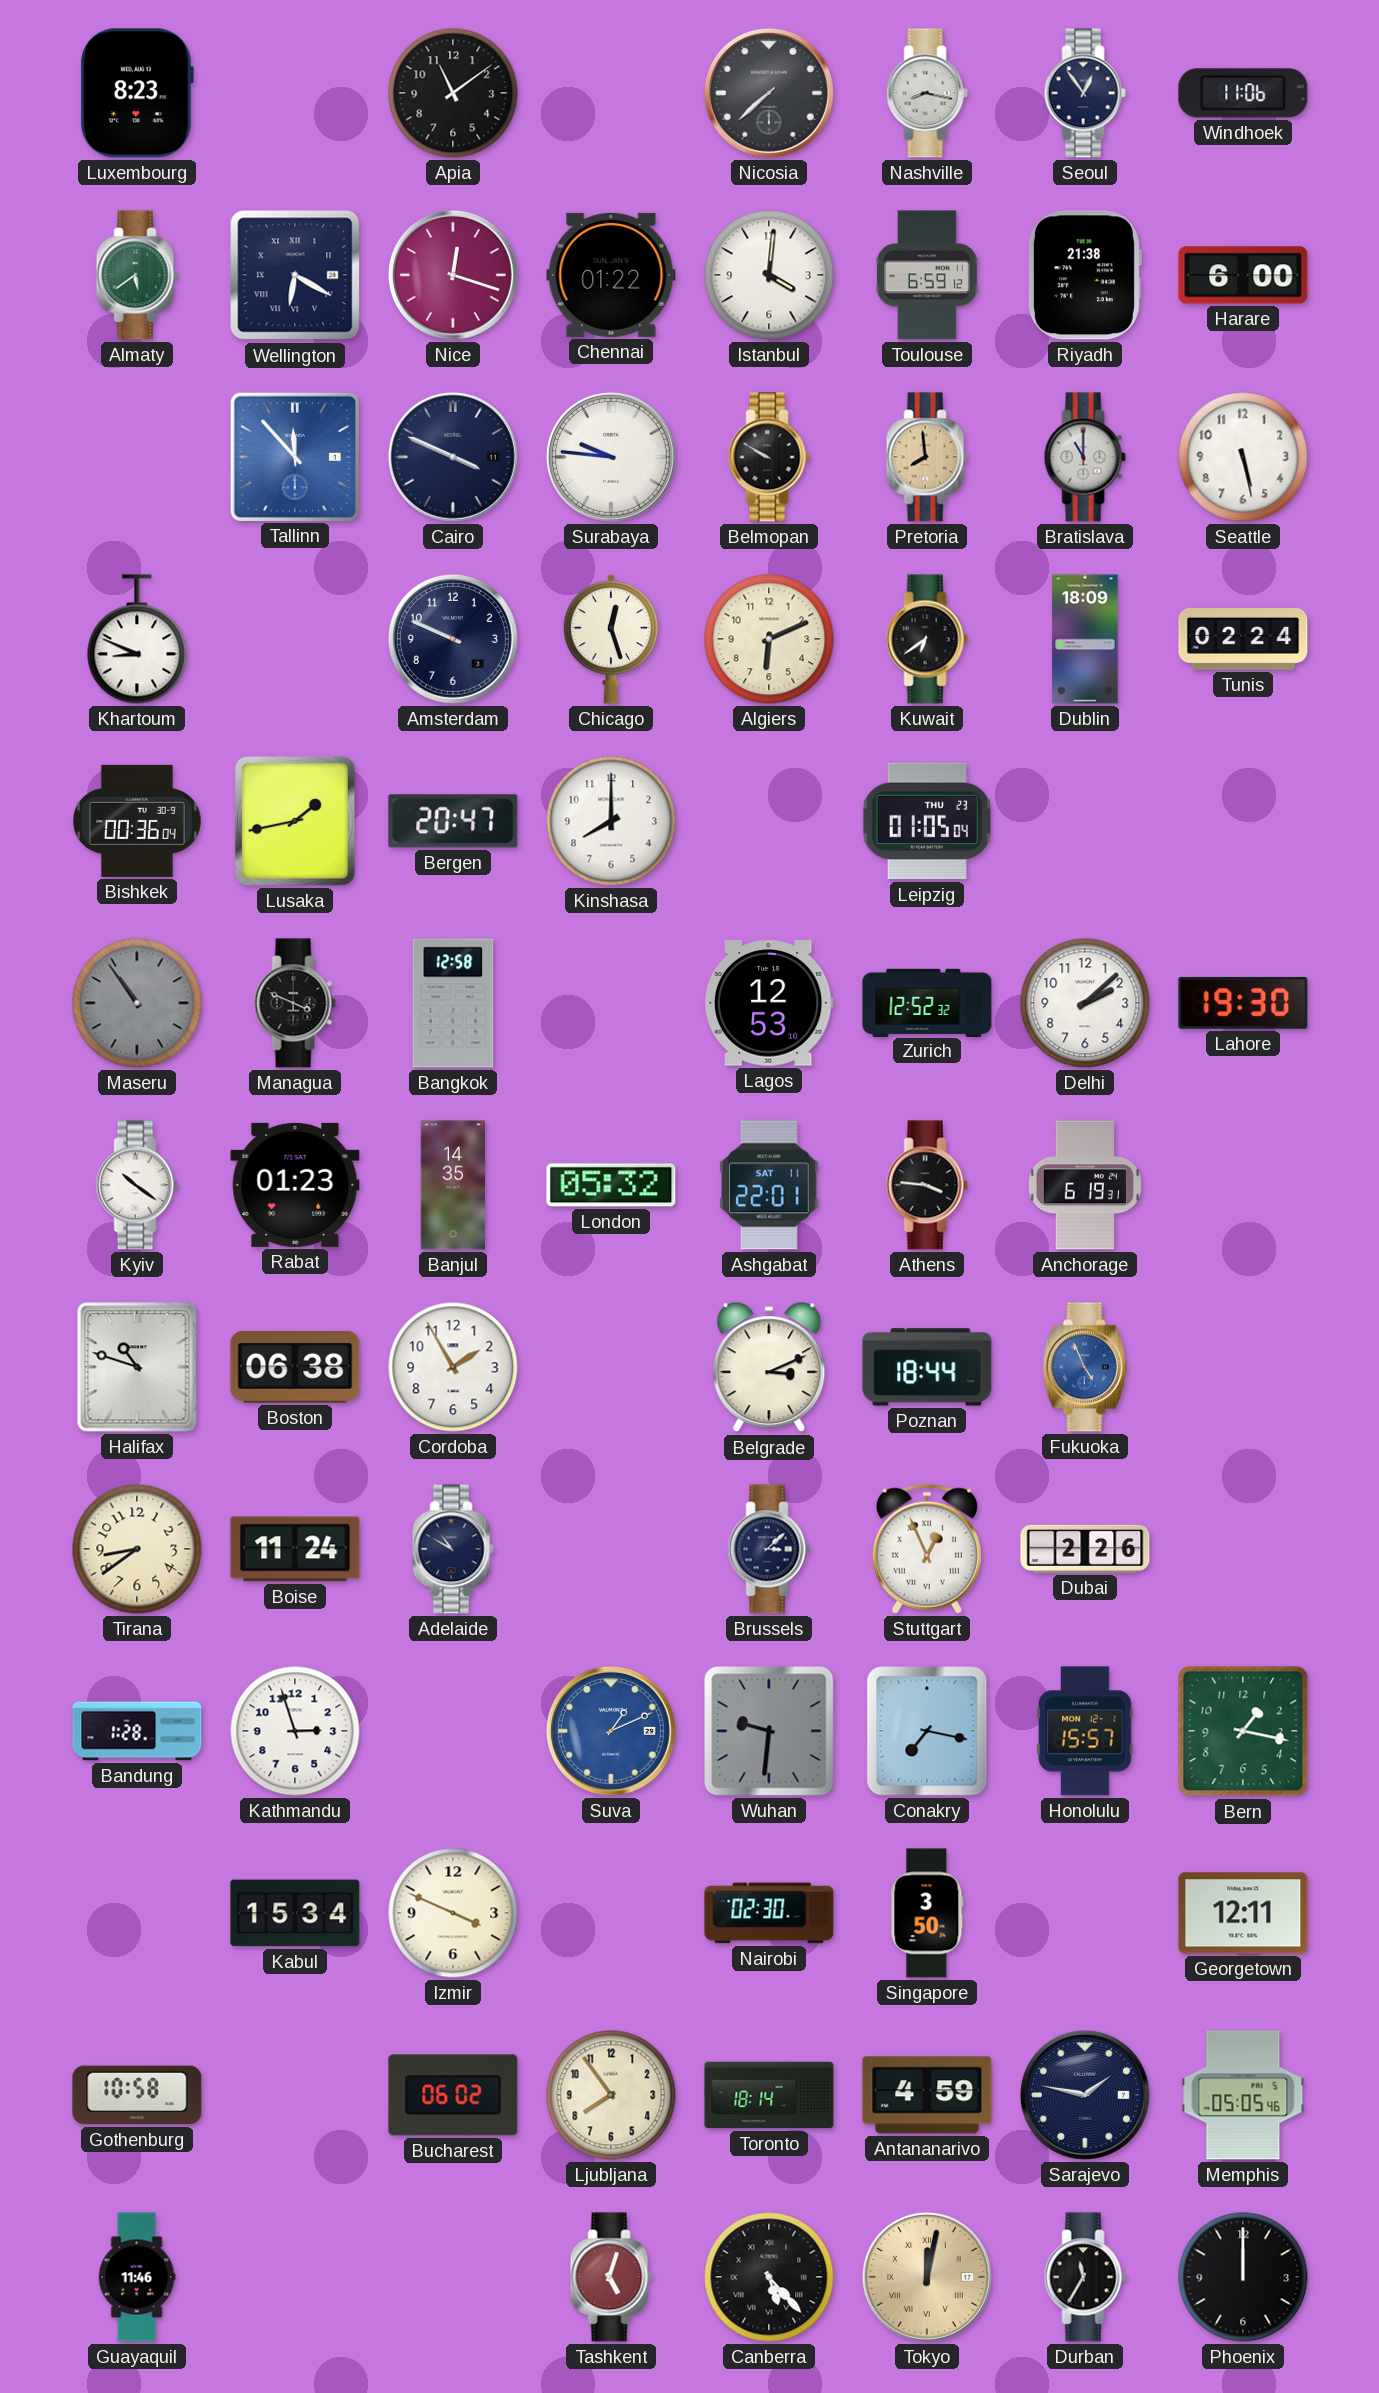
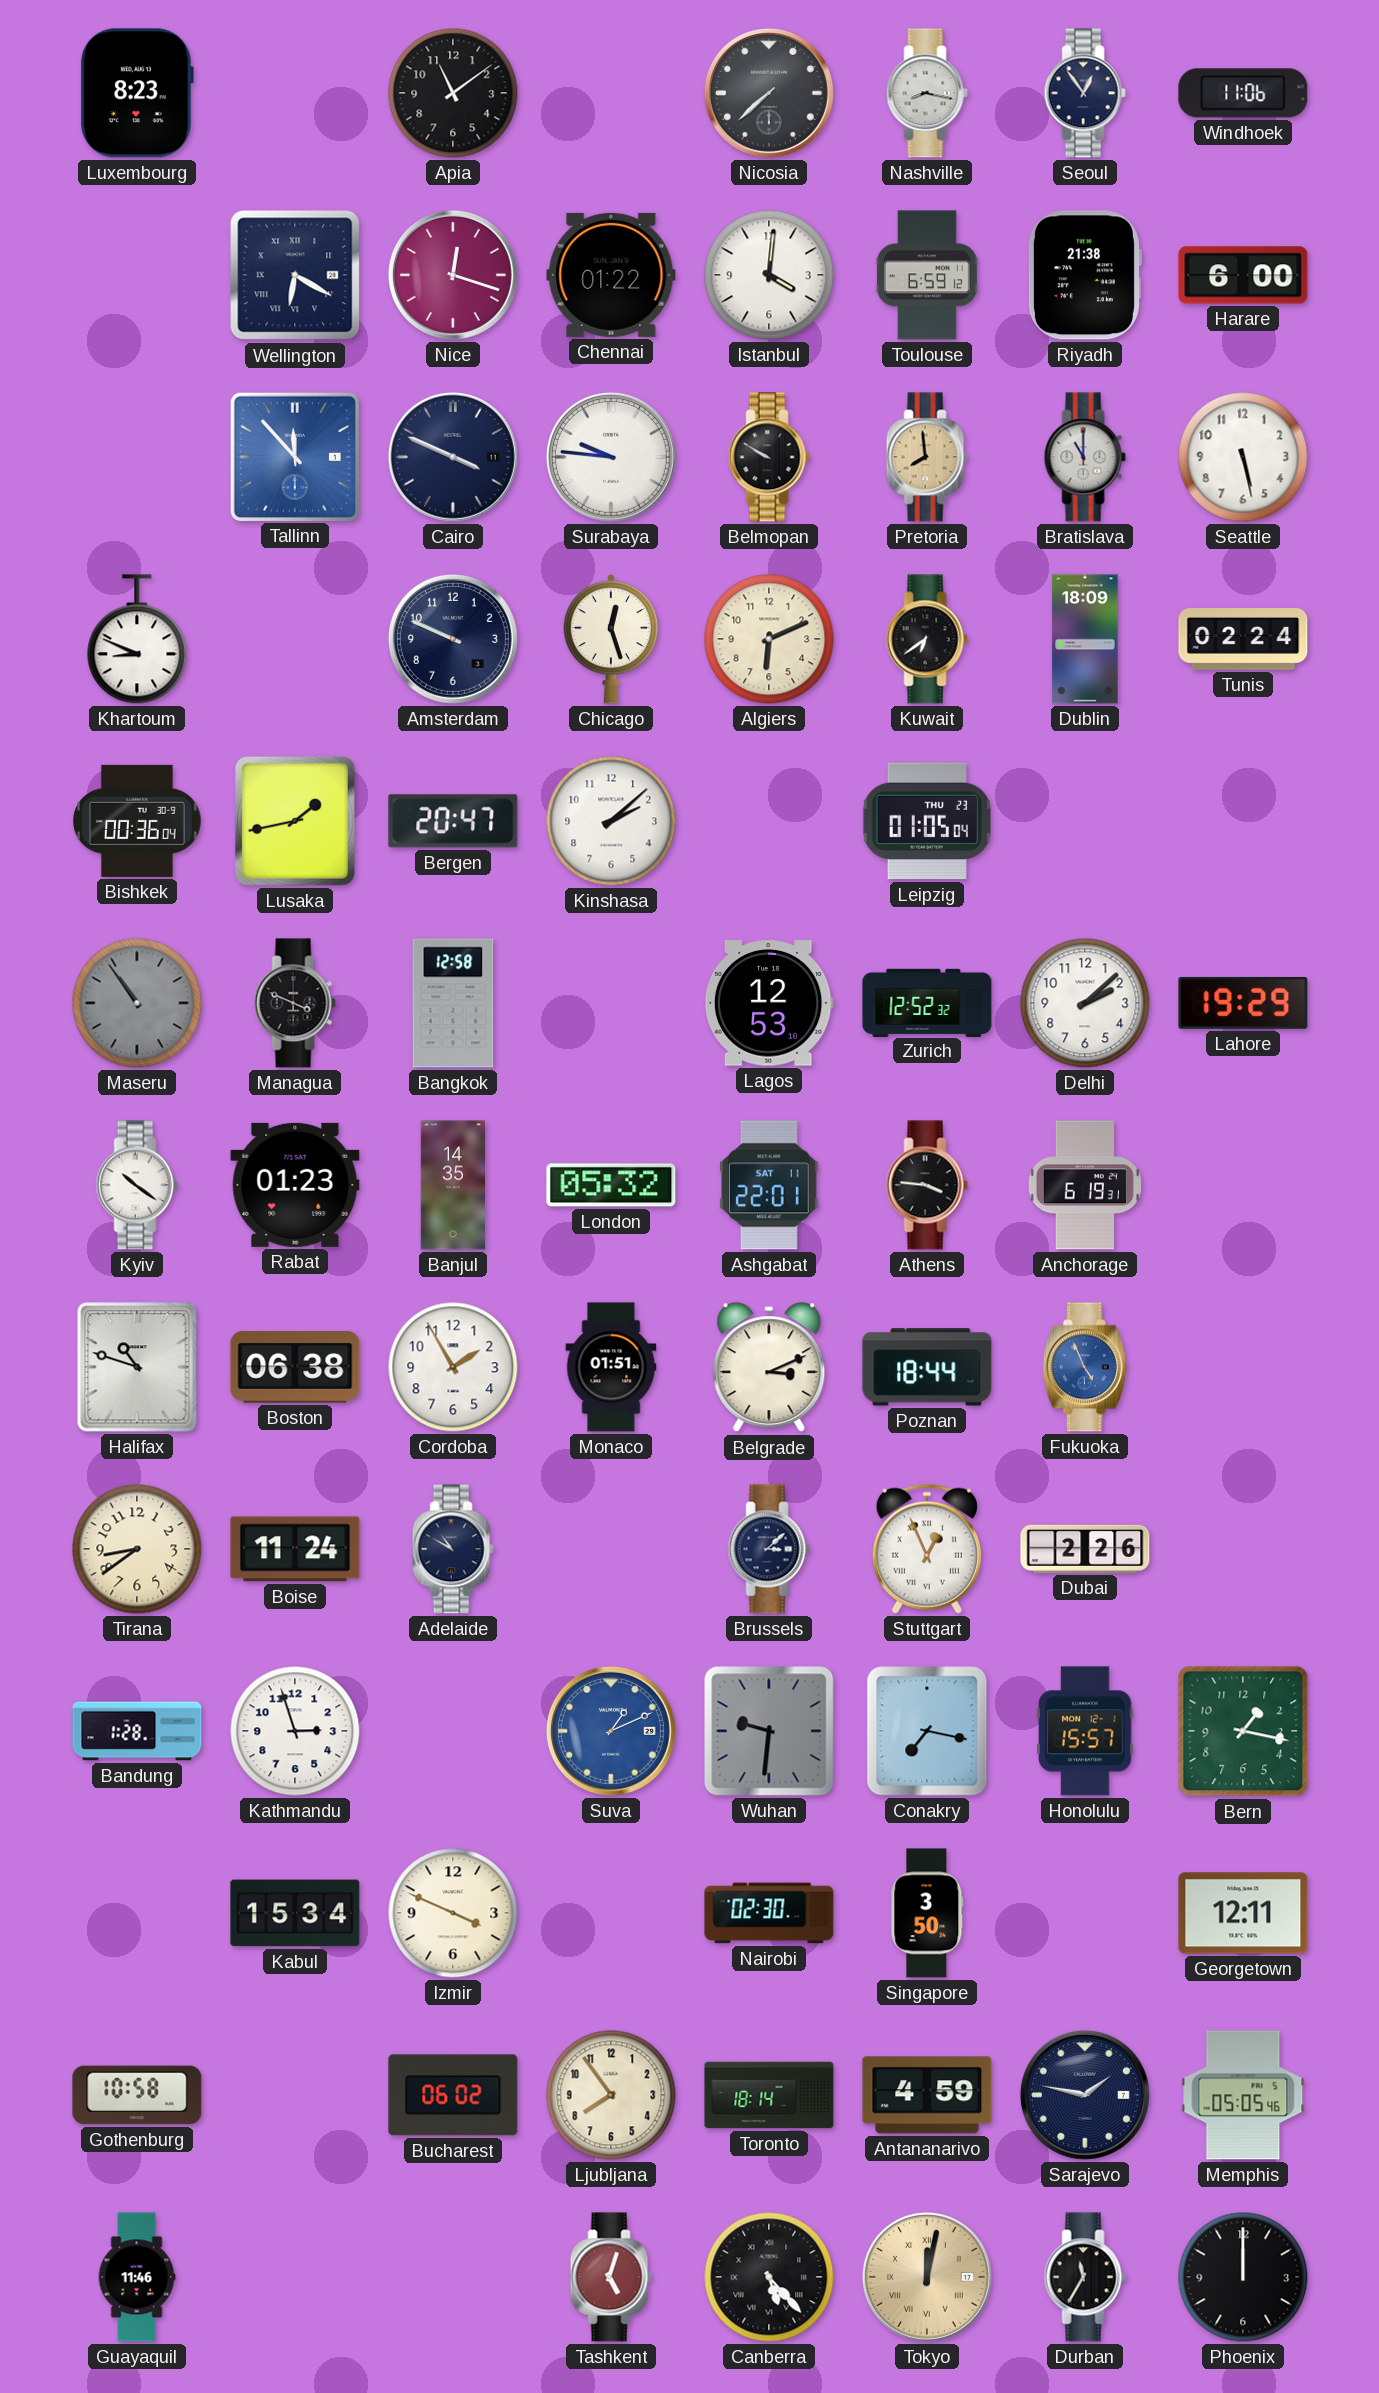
Almaty: 5:39 -> none
Kinshasa: 8:00 -> 2:08
Lahore: 19:30 -> 19:29
Monaco: none -> 01:51
